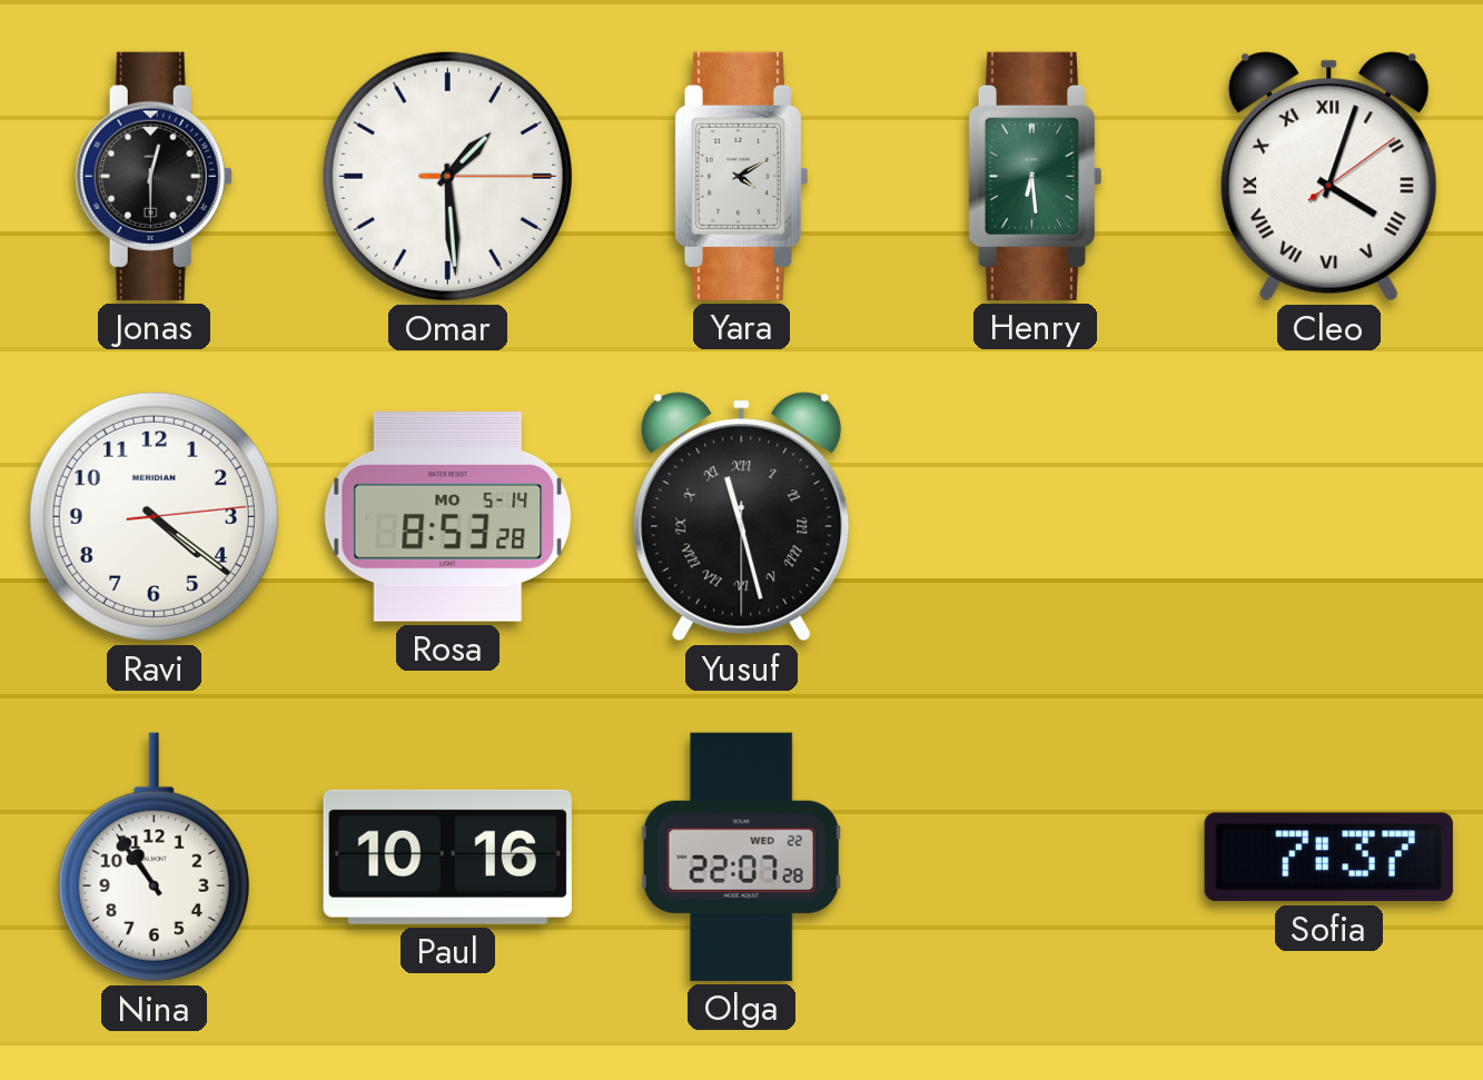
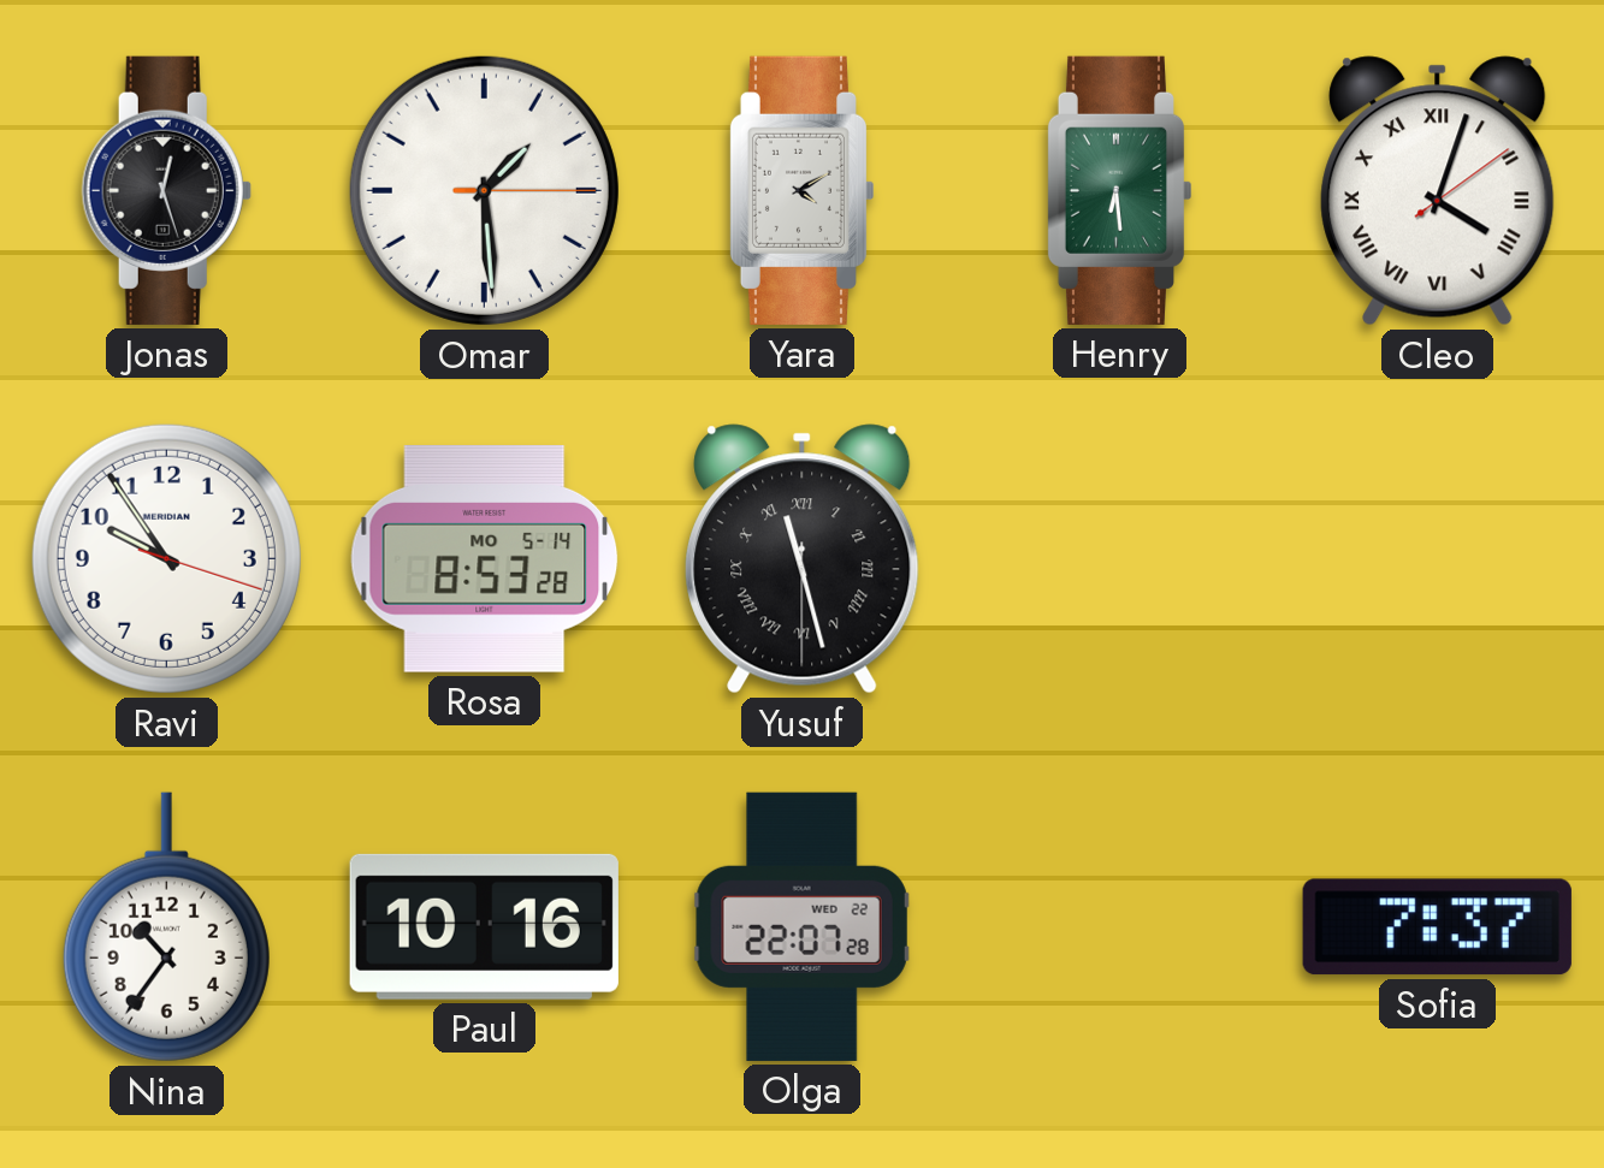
Jonas: 12:30 -> 12:27
Ravi: 4:21 -> 9:54
Nina: 10:54 -> 10:36
